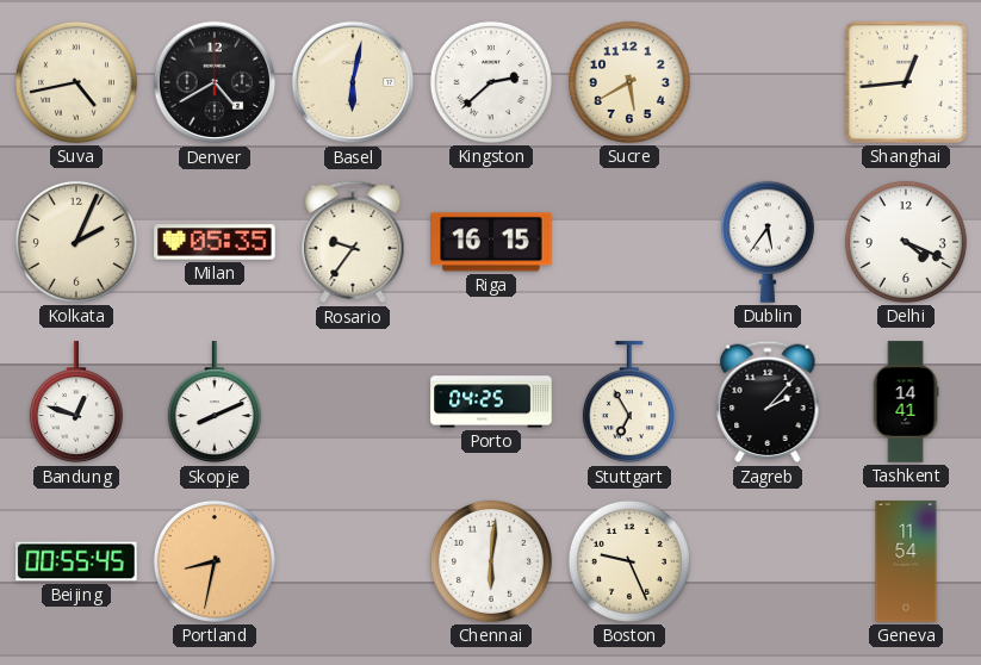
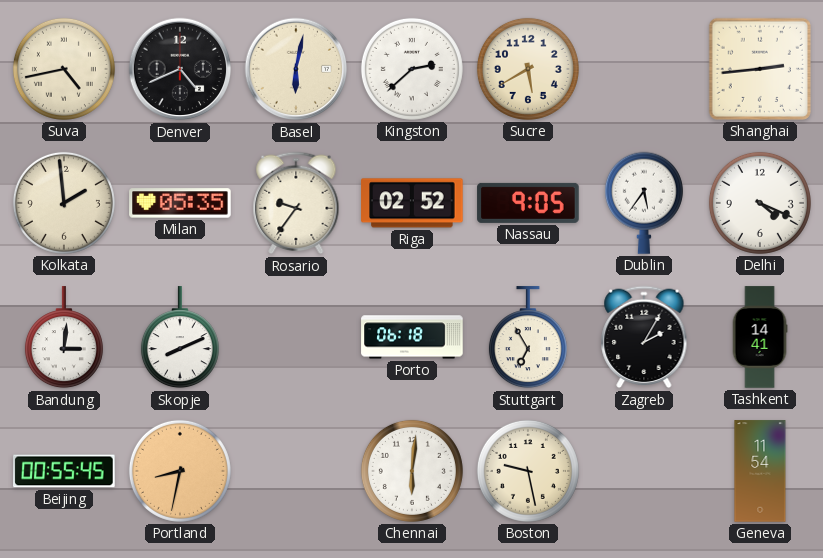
Denver: 4:40 -> 4:41
Shanghai: 12:44 -> 2:44
Kolkata: 2:04 -> 1:59
Riga: 16:15 -> 02:52
Nassau: none -> 9:05
Bandung: 12:48 -> 3:01
Porto: 04:25 -> 06:18
Zagreb: 2:07 -> 2:05
Boston: 9:26 -> 9:28
